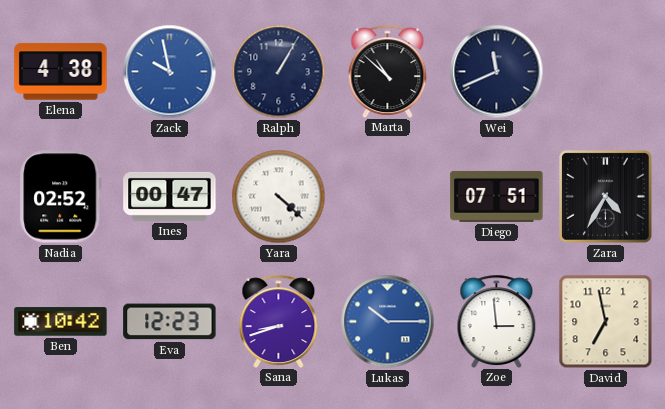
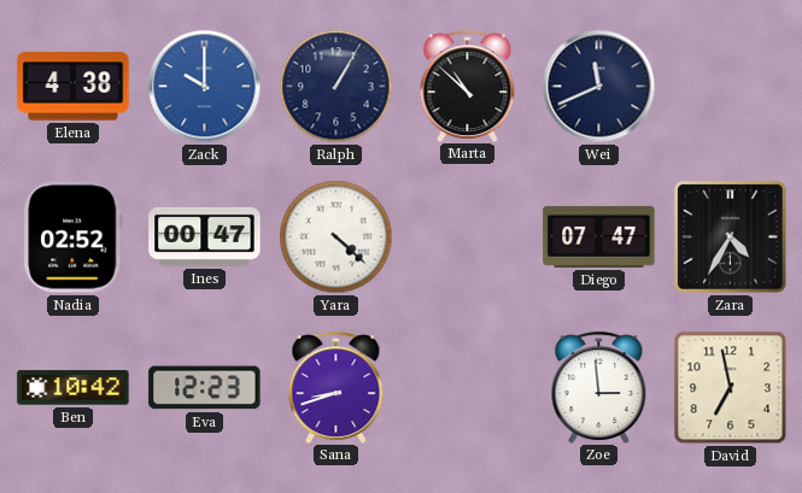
Zack: 9:58 -> 10:00
Diego: 07:51 -> 07:47
Lukas: 10:15 -> none
